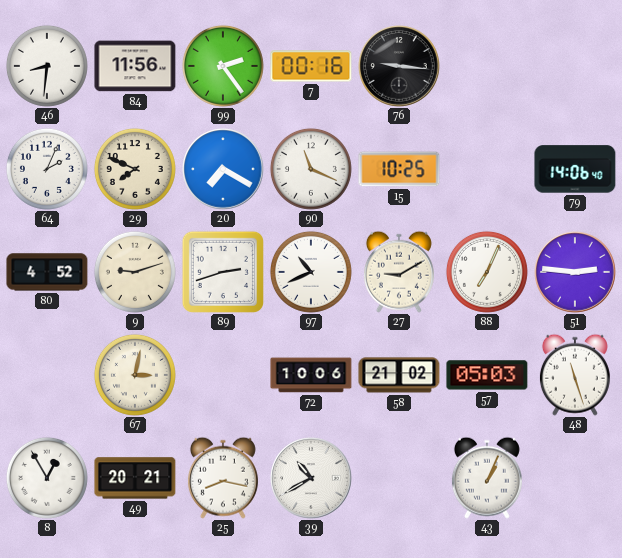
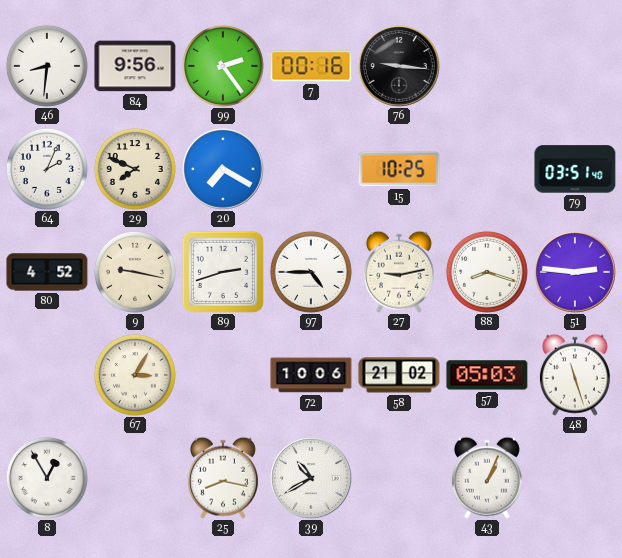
84: 11:56 -> 9:56
90: 11:19 -> none
79: 14:06 -> 03:51
9: 9:12 -> 9:17
97: 10:41 -> 4:45
27: 9:10 -> 9:13
88: 7:04 -> 8:18
67: 3:02 -> 3:05
49: 20:21 -> none
